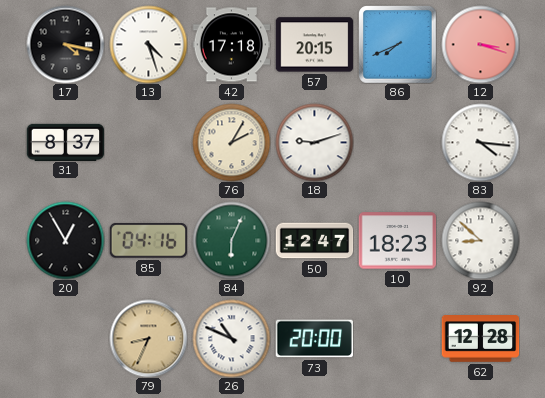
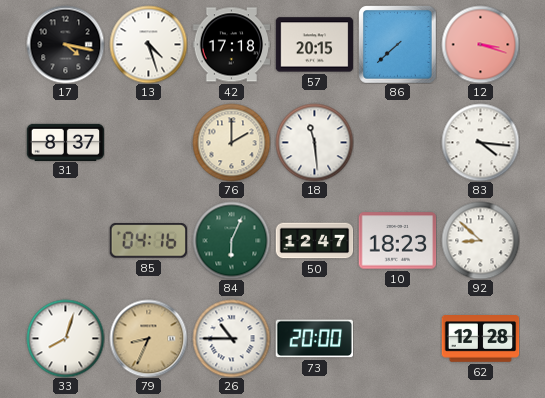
86: 7:41 -> 7:38
76: 2:05 -> 2:00
18: 9:12 -> 11:29
20: 12:55 -> none
33: none -> 8:03
26: 10:49 -> 10:45
